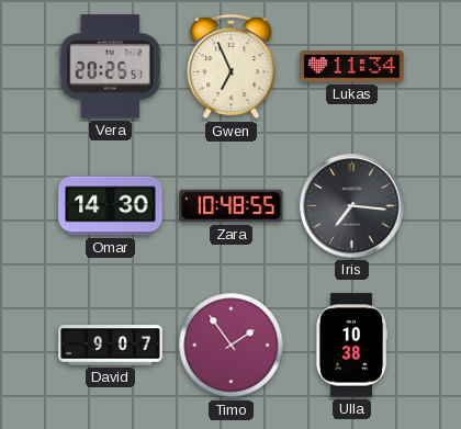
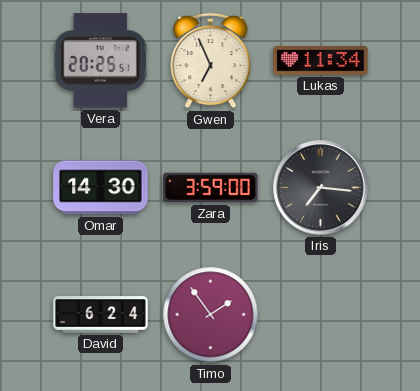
Zara: 10:48 -> 3:59
David: 9:07 -> 6:24
Ulla: 10:38 -> none
